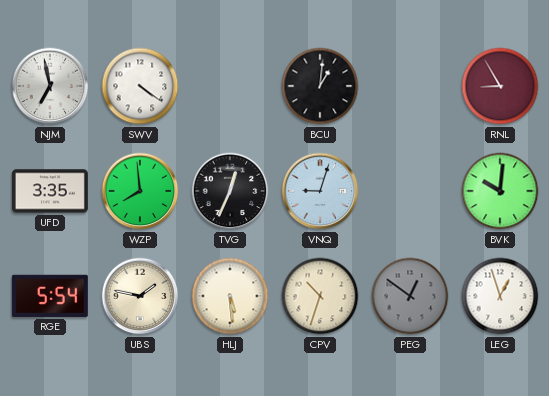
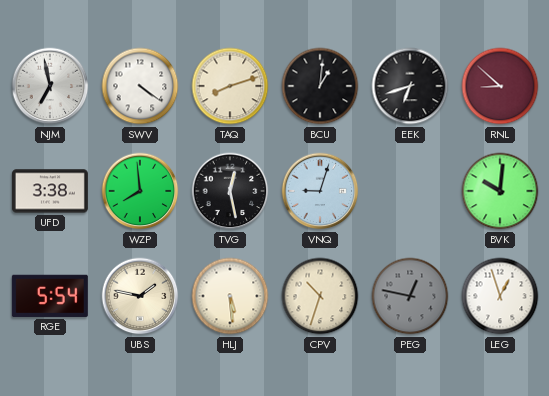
TAQ: none -> 8:12
EEK: none -> 6:42
RNL: 8:55 -> 8:52
UFD: 3:35 -> 3:38
TVG: 12:34 -> 12:28
PEG: 12:51 -> 12:47
